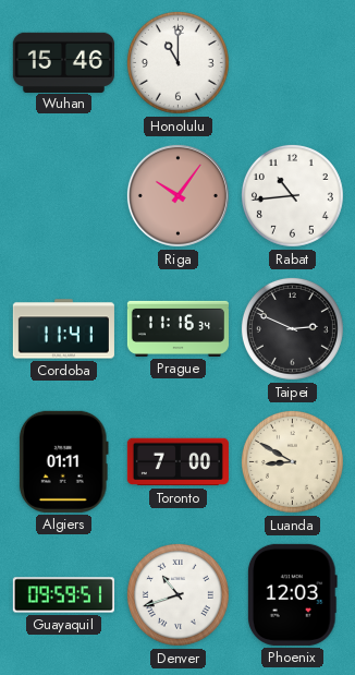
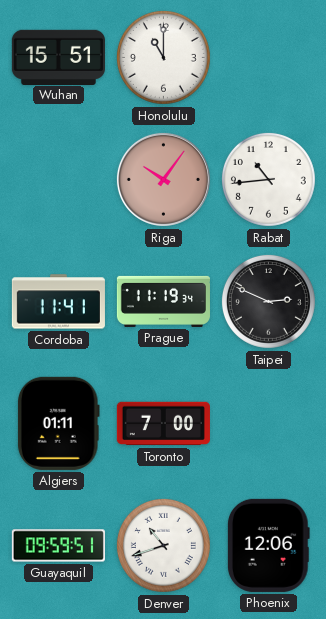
Wuhan: 15:46 -> 15:51
Prague: 11:16 -> 11:19
Luanda: 8:50 -> none
Phoenix: 12:03 -> 12:06
